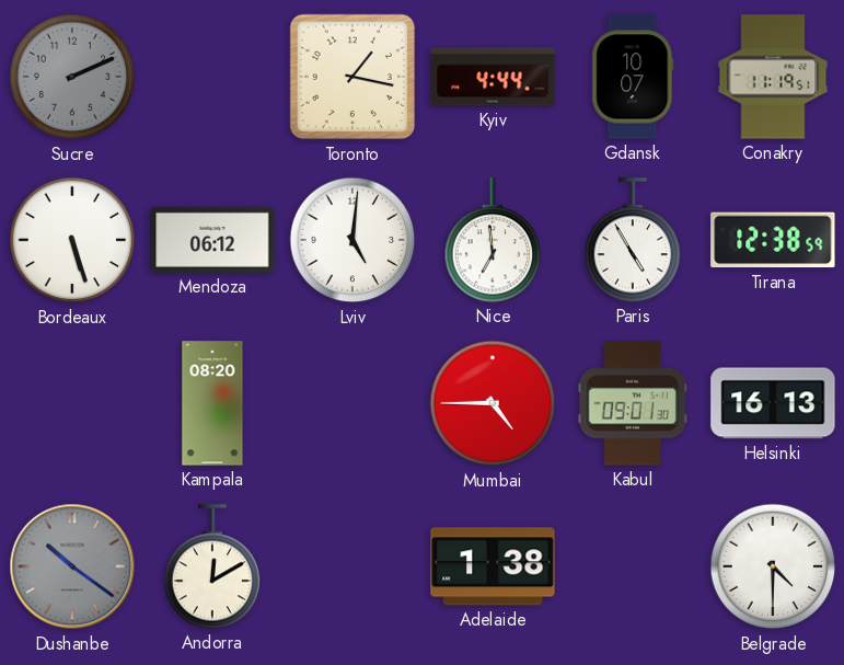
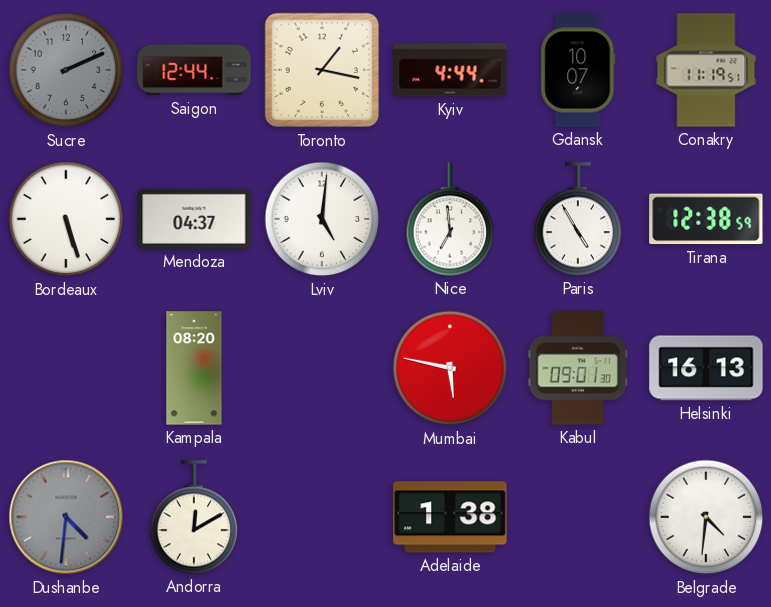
Saigon: none -> 12:44
Mendoza: 06:12 -> 04:37
Mumbai: 4:45 -> 5:47
Dushanbe: 10:21 -> 4:31
Belgrade: 4:30 -> 4:31
